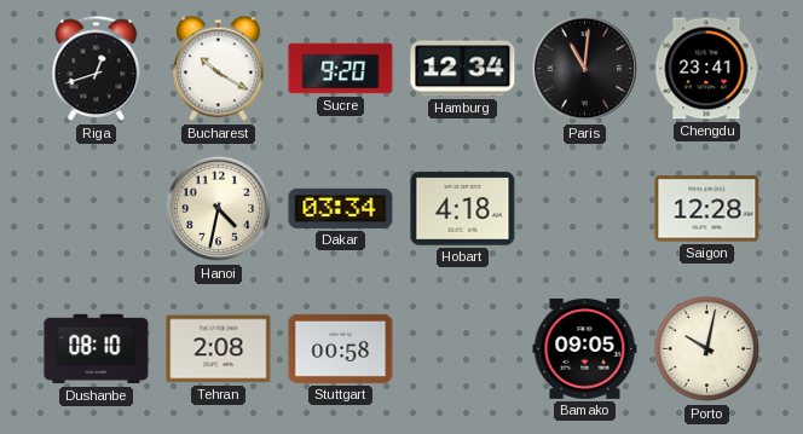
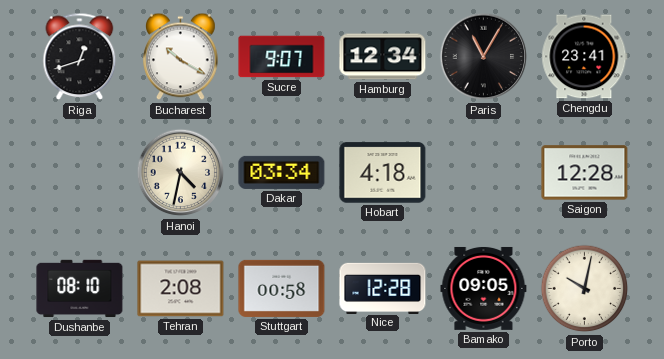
Sucre: 9:20 -> 9:07
Paris: 11:01 -> 11:05
Nice: none -> 12:28
